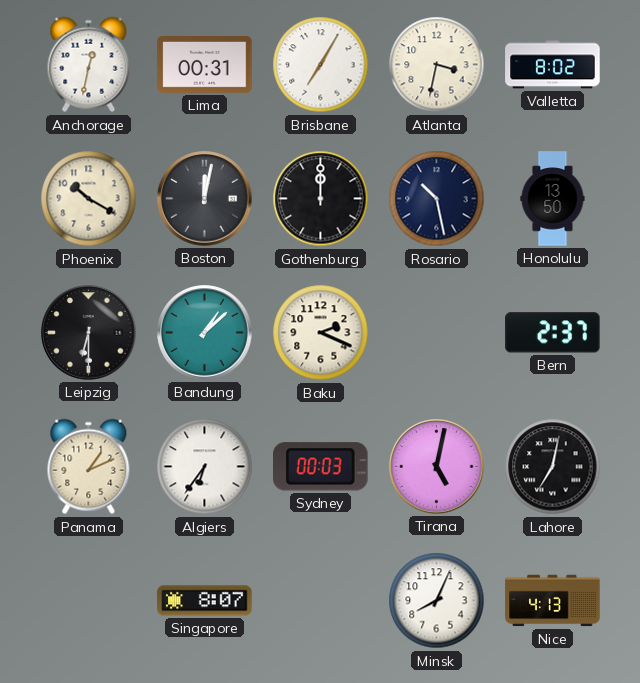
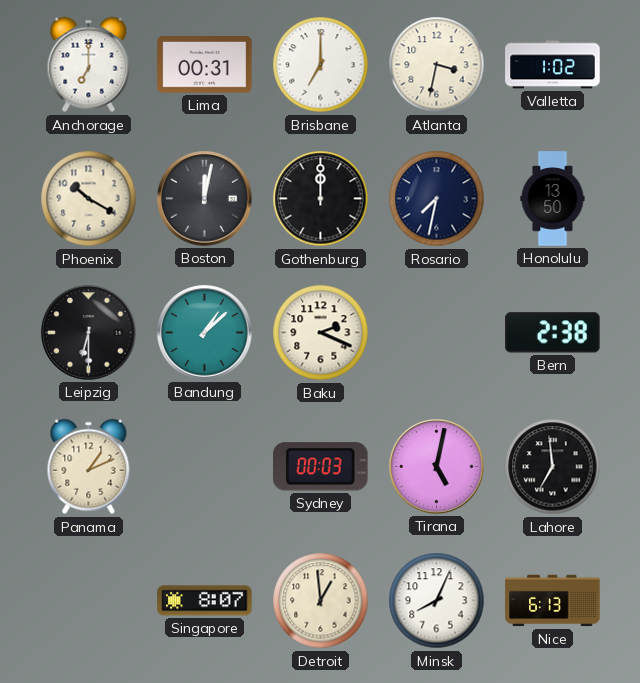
Anchorage: 12:32 -> 7:00
Brisbane: 7:05 -> 7:00
Valletta: 8:02 -> 1:02
Rosario: 10:28 -> 7:32
Bern: 2:37 -> 2:38
Algiers: 6:36 -> none
Lahore: 7:02 -> 6:59
Detroit: none -> 12:59
Nice: 4:13 -> 6:13
